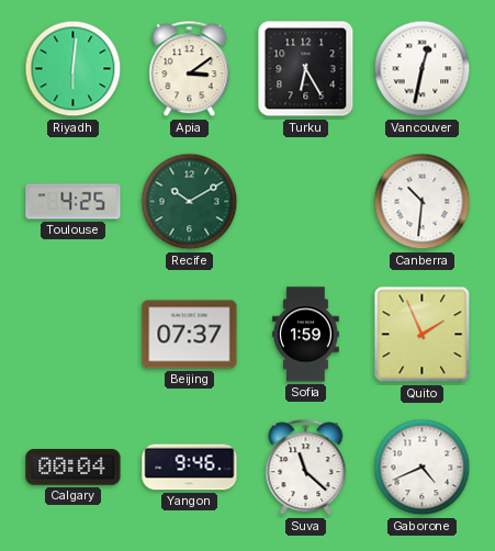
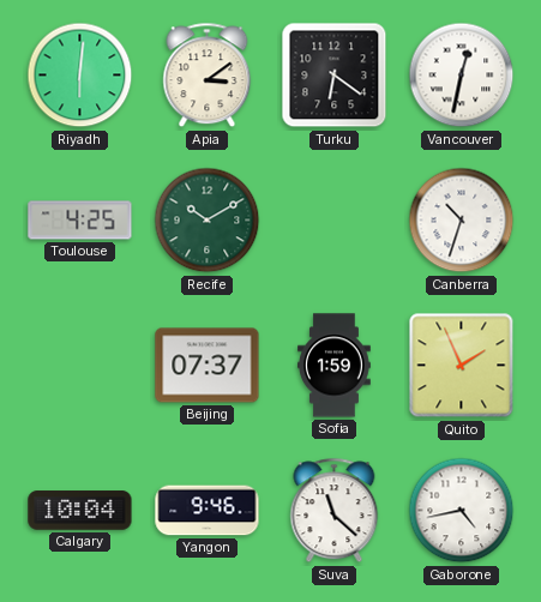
Turku: 6:25 -> 6:21
Canberra: 10:31 -> 10:33
Calgary: 00:04 -> 10:04
Gaborone: 4:41 -> 4:43
